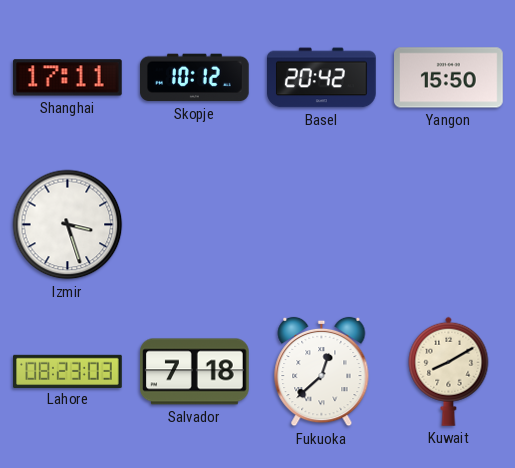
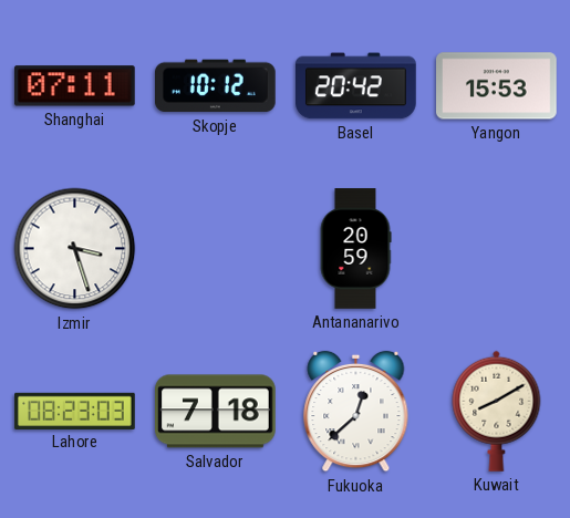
Shanghai: 17:11 -> 07:11
Yangon: 15:50 -> 15:53
Antananarivo: none -> 20:59
